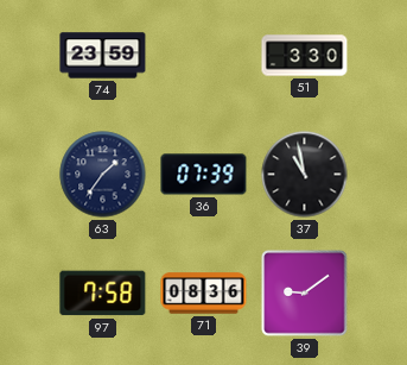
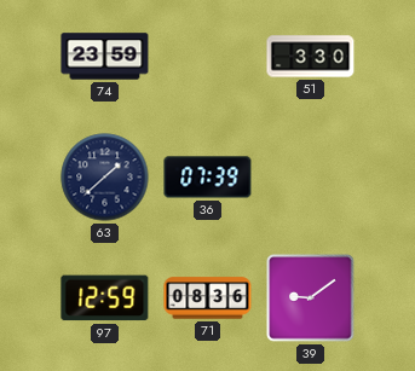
63: 1:36 -> 1:38
37: 10:58 -> none
97: 7:58 -> 12:59
